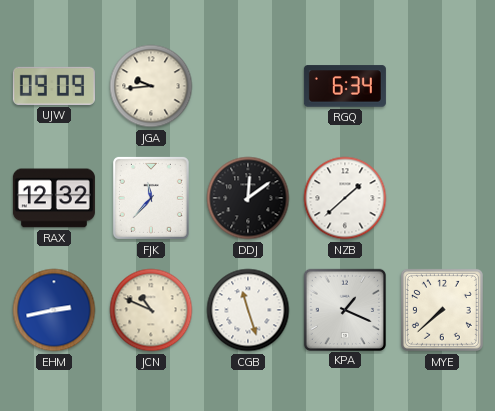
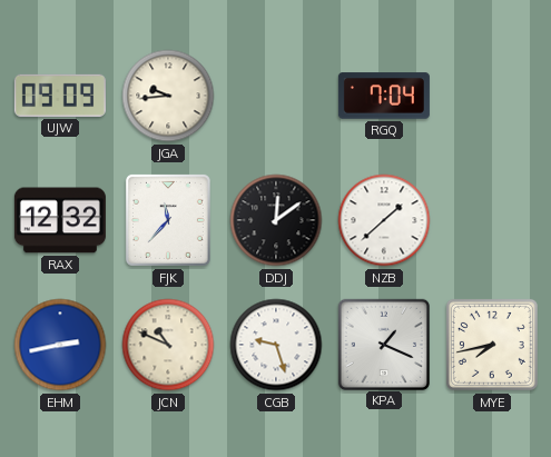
RGQ: 6:34 -> 7:04
CGB: 11:27 -> 9:27
MYE: 7:38 -> 7:43
